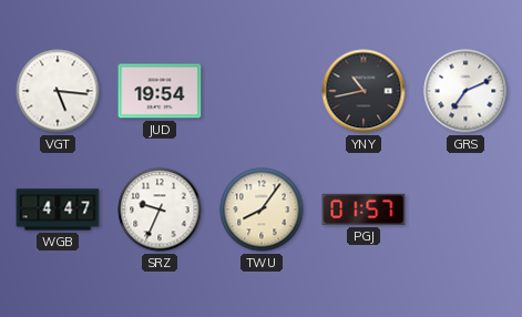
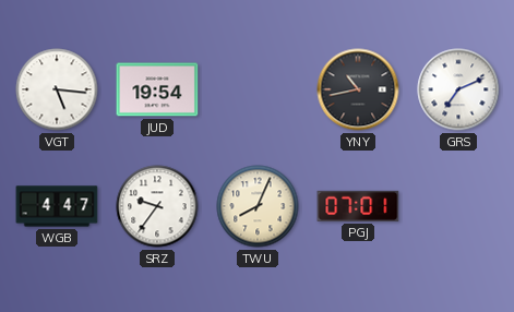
SRZ: 9:34 -> 9:36
TWU: 8:06 -> 8:04
PGJ: 01:57 -> 07:01
